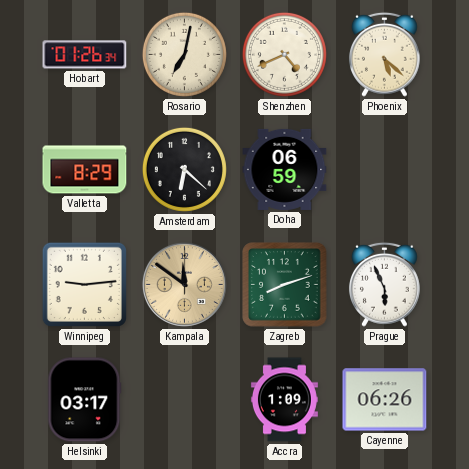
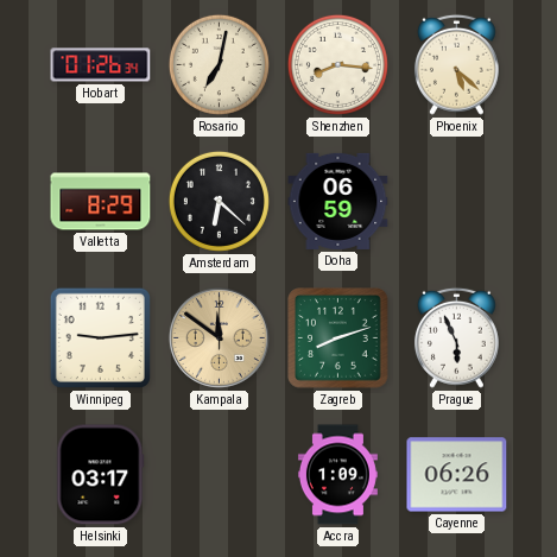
Shenzhen: 4:41 -> 8:16
